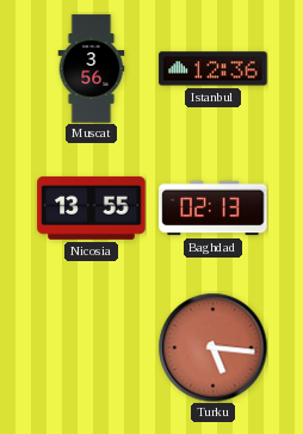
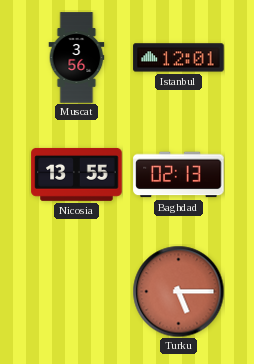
Istanbul: 12:36 -> 12:01
Turku: 5:16 -> 5:15
